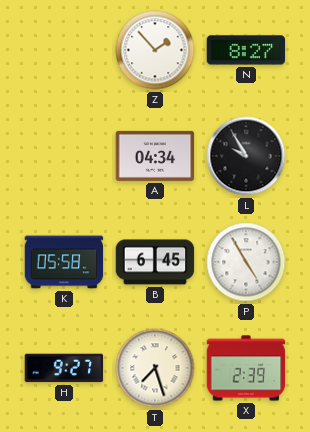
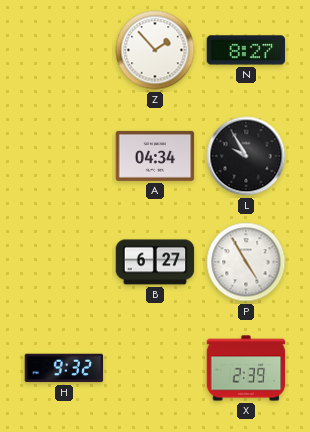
K: 05:58 -> none
B: 6:45 -> 6:27
H: 9:27 -> 9:32
T: 7:27 -> none
